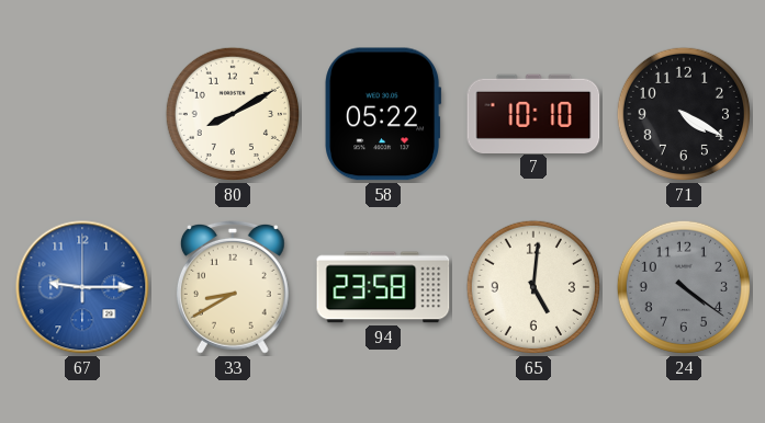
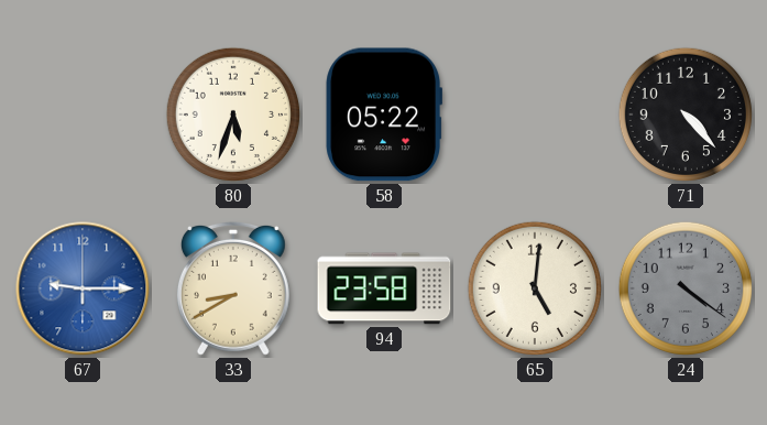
80: 8:10 -> 5:33
7: 10:10 -> none
71: 4:20 -> 4:23
